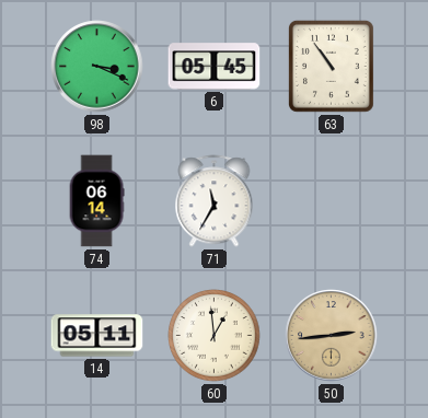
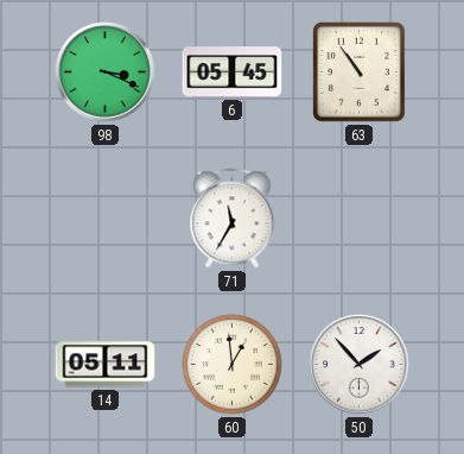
74: 06:14 -> none
50: 2:44 -> 1:53
50 dial: champagne -> white
